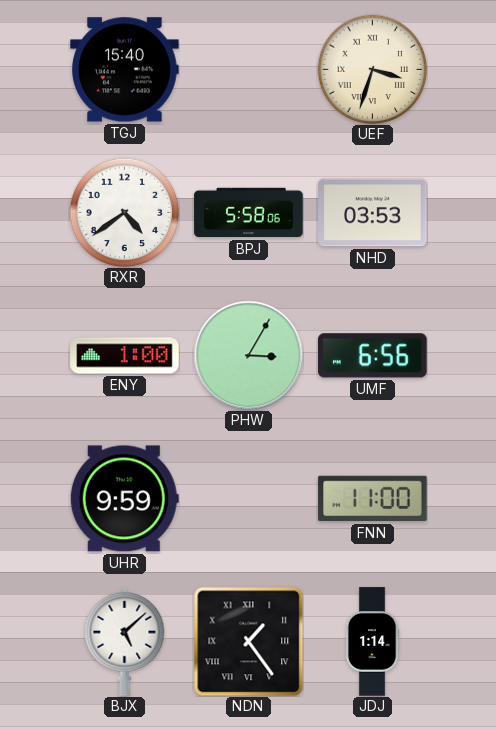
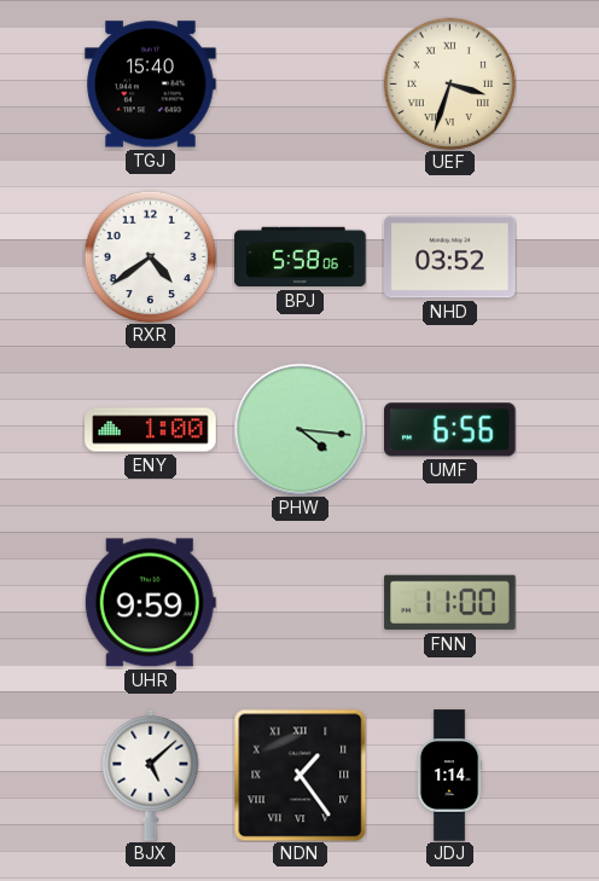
NHD: 03:53 -> 03:52
PHW: 3:05 -> 4:16
